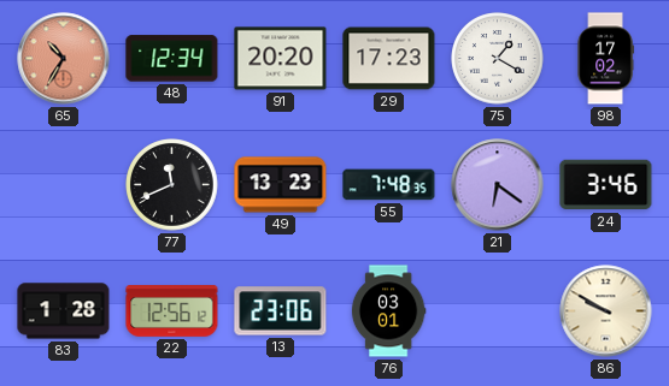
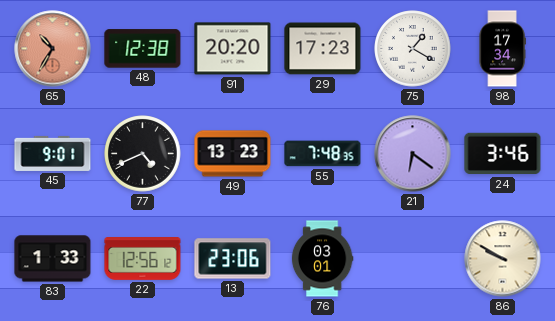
48: 12:34 -> 12:38
98: 17:02 -> 17:34
45: none -> 9:01
77: 11:41 -> 4:41
83: 1:28 -> 1:33
